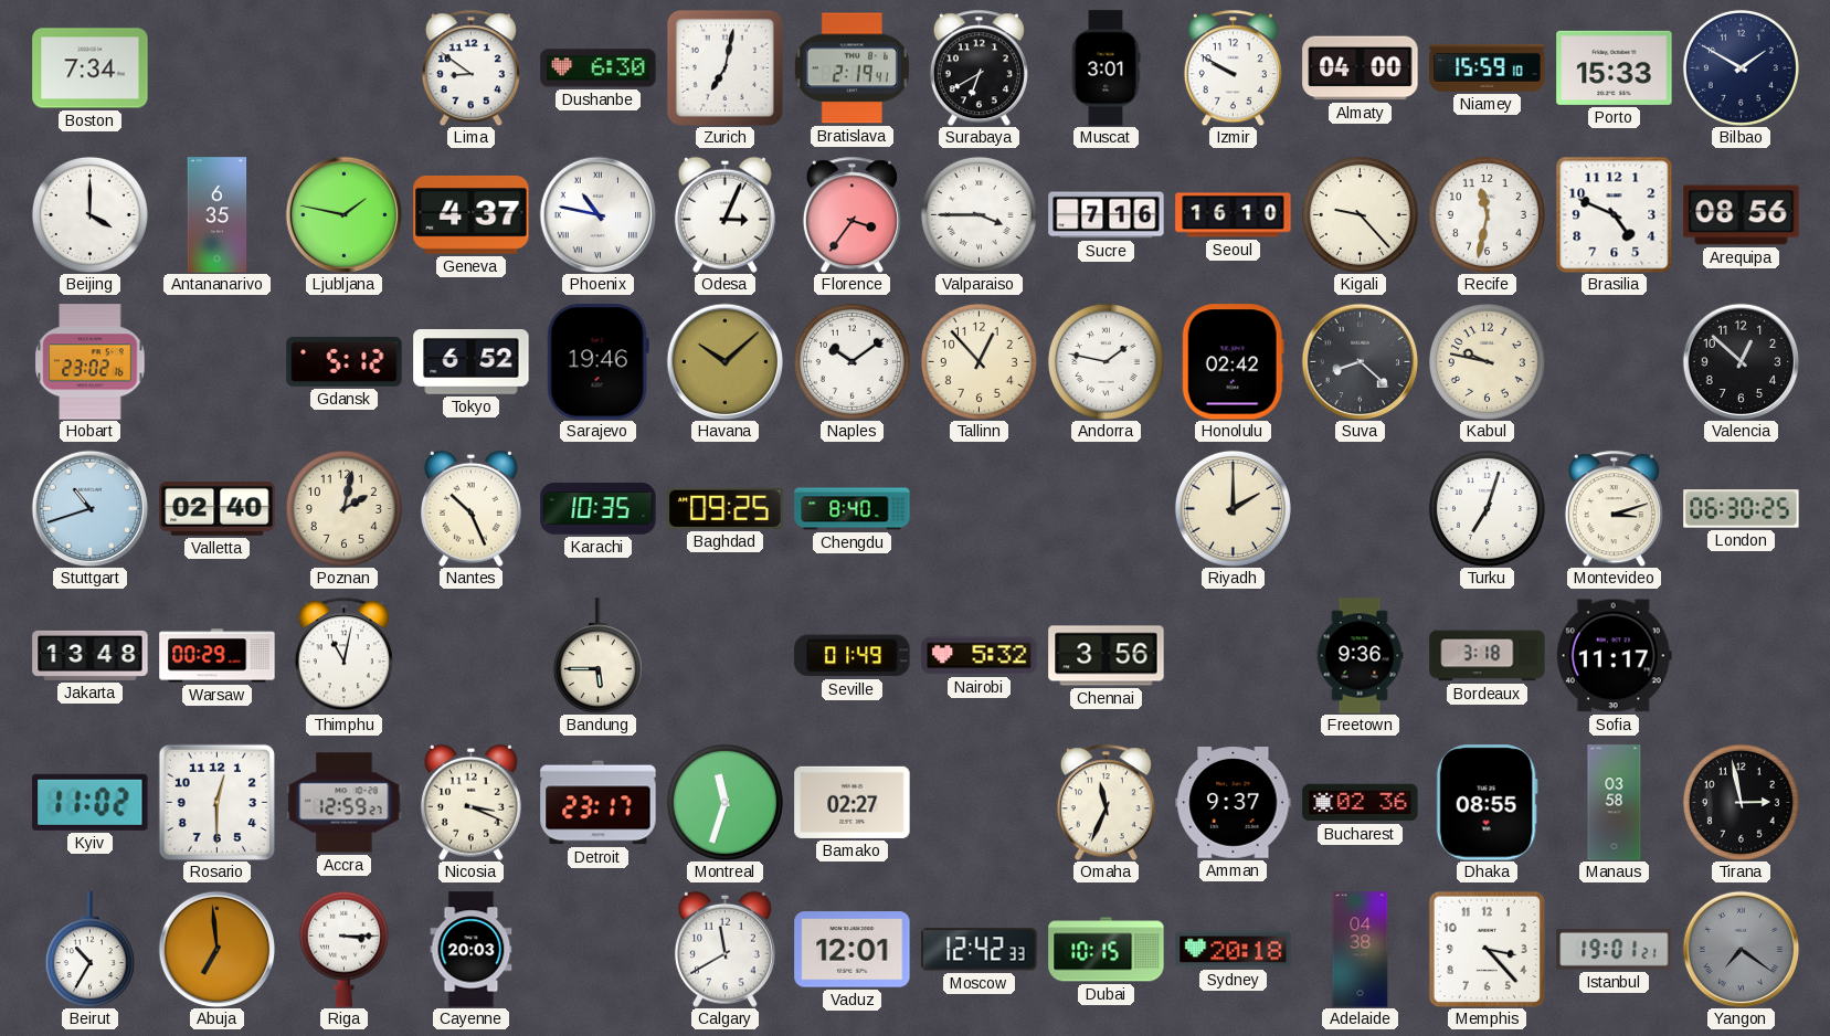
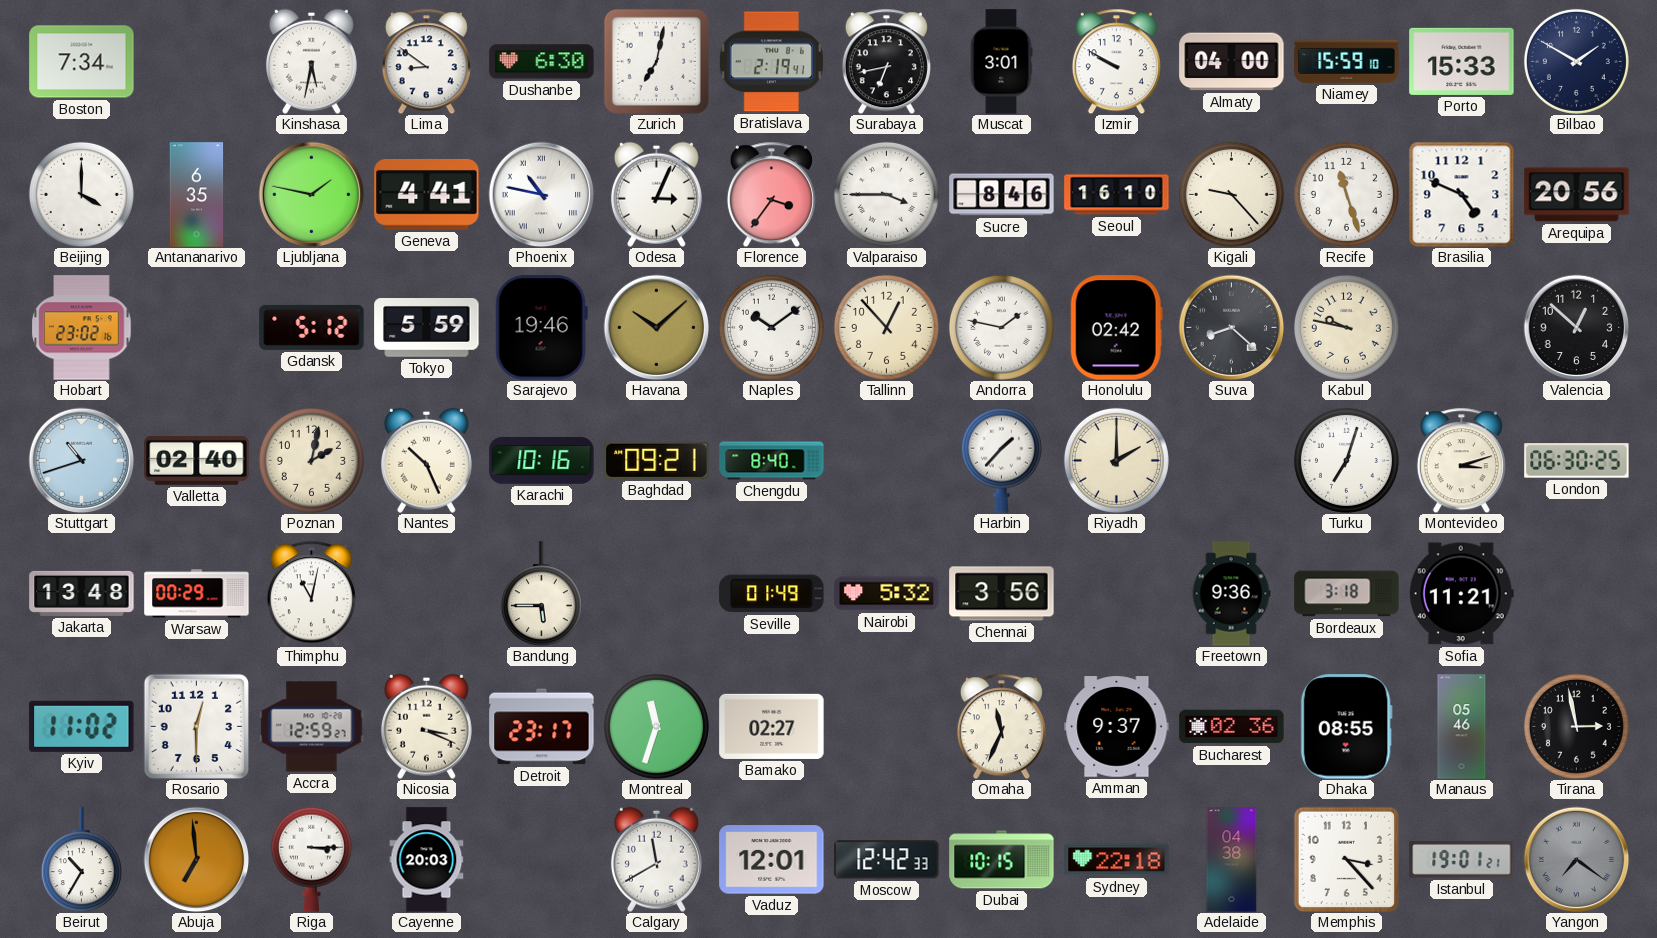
Kinshasa: none -> 5:32
Surabaya: 6:40 -> 6:43
Geneva: 4:37 -> 4:41
Sucre: 7:16 -> 8:46
Recife: 11:32 -> 11:27
Arequipa: 08:56 -> 20:56
Tokyo: 6:52 -> 5:59
Karachi: 10:35 -> 10:16
Baghdad: 09:25 -> 09:21
Harbin: none -> 1:37
Sofia: 11:17 -> 11:21
Manaus: 03:58 -> 05:46
Sydney: 20:18 -> 22:18
